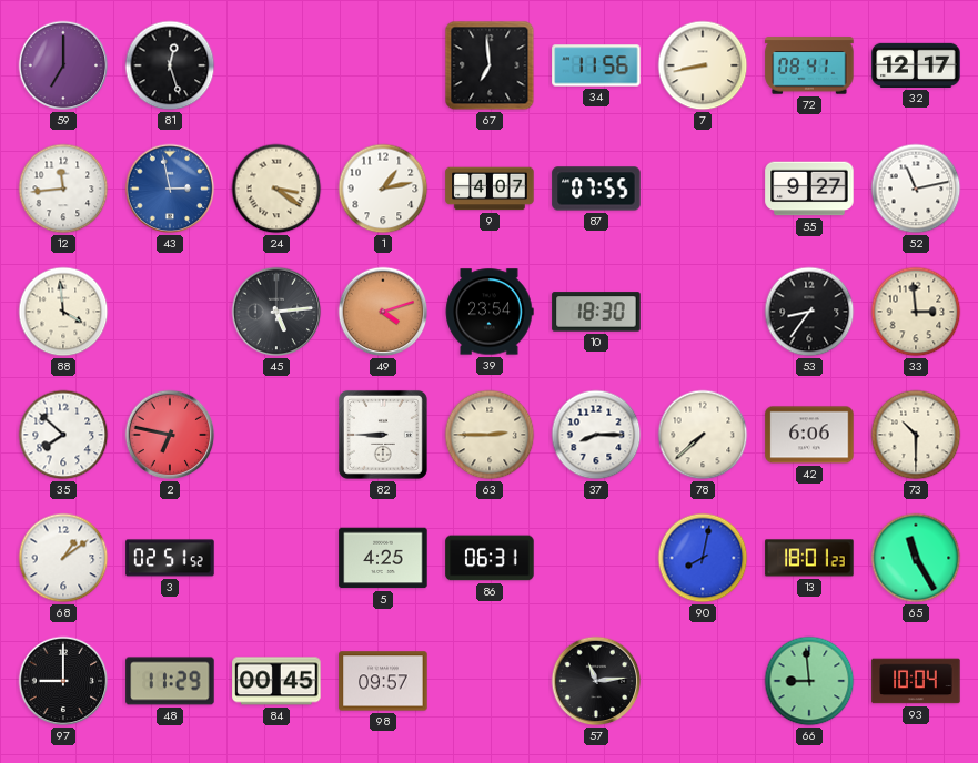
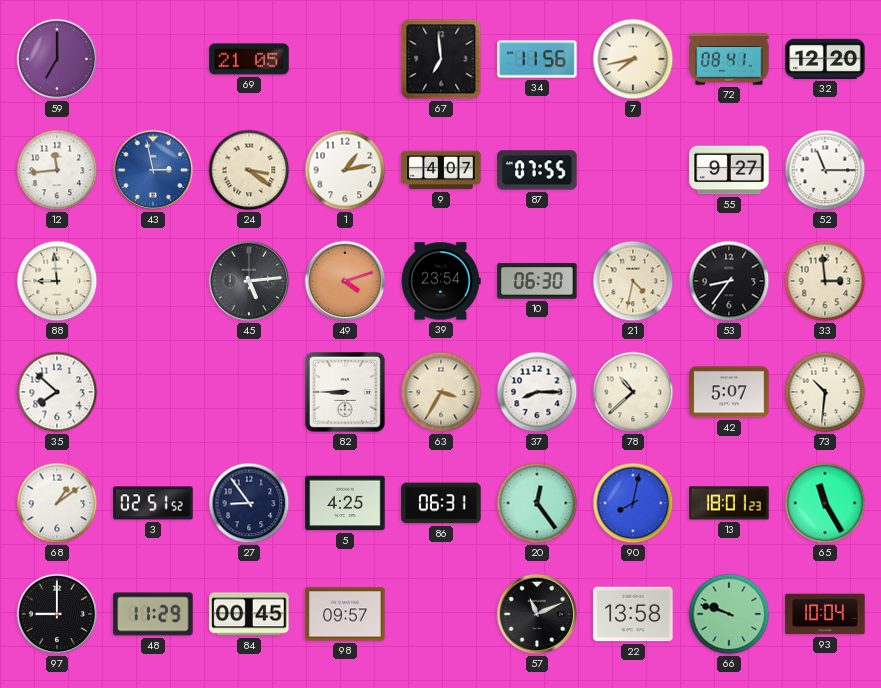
81: 12:27 -> none
69: none -> 21:05
7: 8:43 -> 7:43
32: 12:17 -> 12:20
52: 11:13 -> 11:15
88: 3:59 -> 8:59
10: 18:30 -> 06:30
21: none -> 4:32
2: 6:47 -> none
63: 2:45 -> 3:35
78: 7:38 -> 10:38
42: 6:06 -> 5:07
73: 10:30 -> 10:31
27: none -> 8:54
20: none -> 12:24
57: 11:14 -> 11:11
22: none -> 13:58
66: 8:59 -> 9:48
